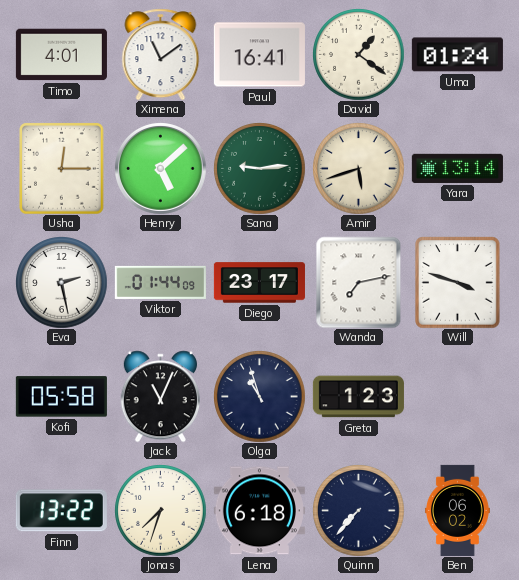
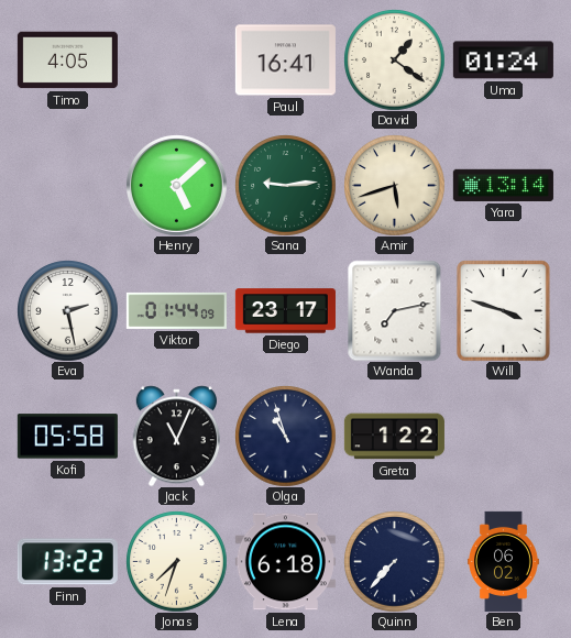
Timo: 4:01 -> 4:05
Ximena: 11:09 -> none
Usha: 12:15 -> none
Greta: 1:23 -> 1:22
